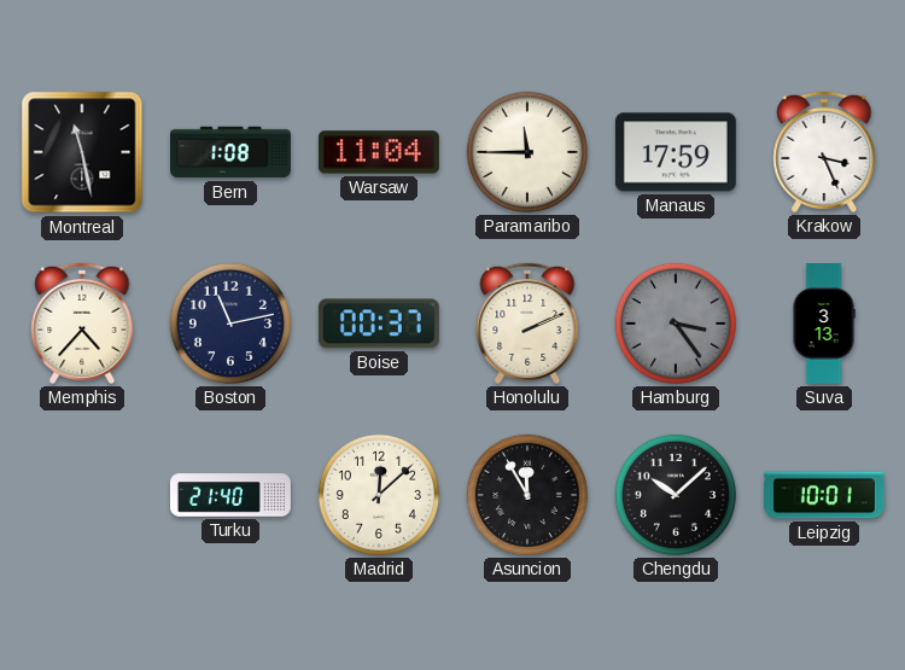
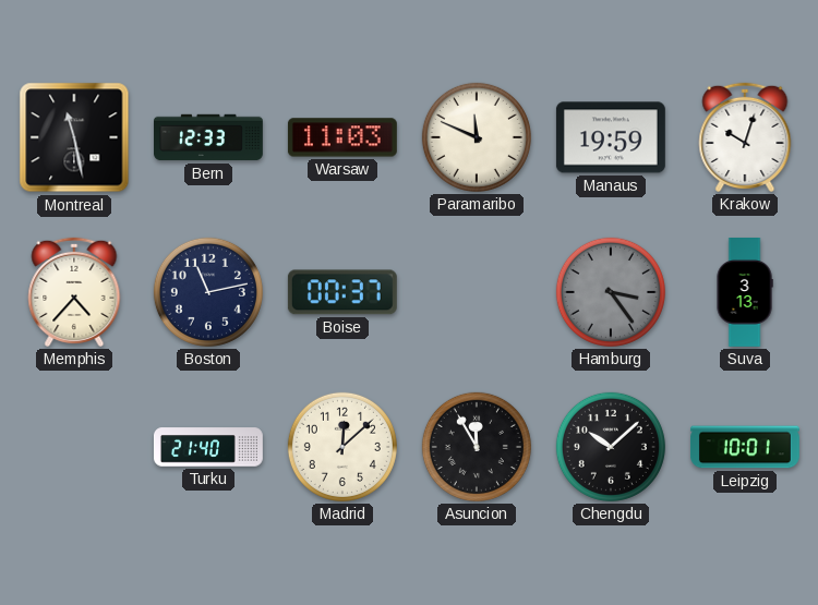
Bern: 1:08 -> 12:33
Warsaw: 11:04 -> 11:03
Paramaribo: 11:45 -> 11:49
Manaus: 17:59 -> 19:59
Krakow: 3:26 -> 10:03
Honolulu: 2:11 -> none
